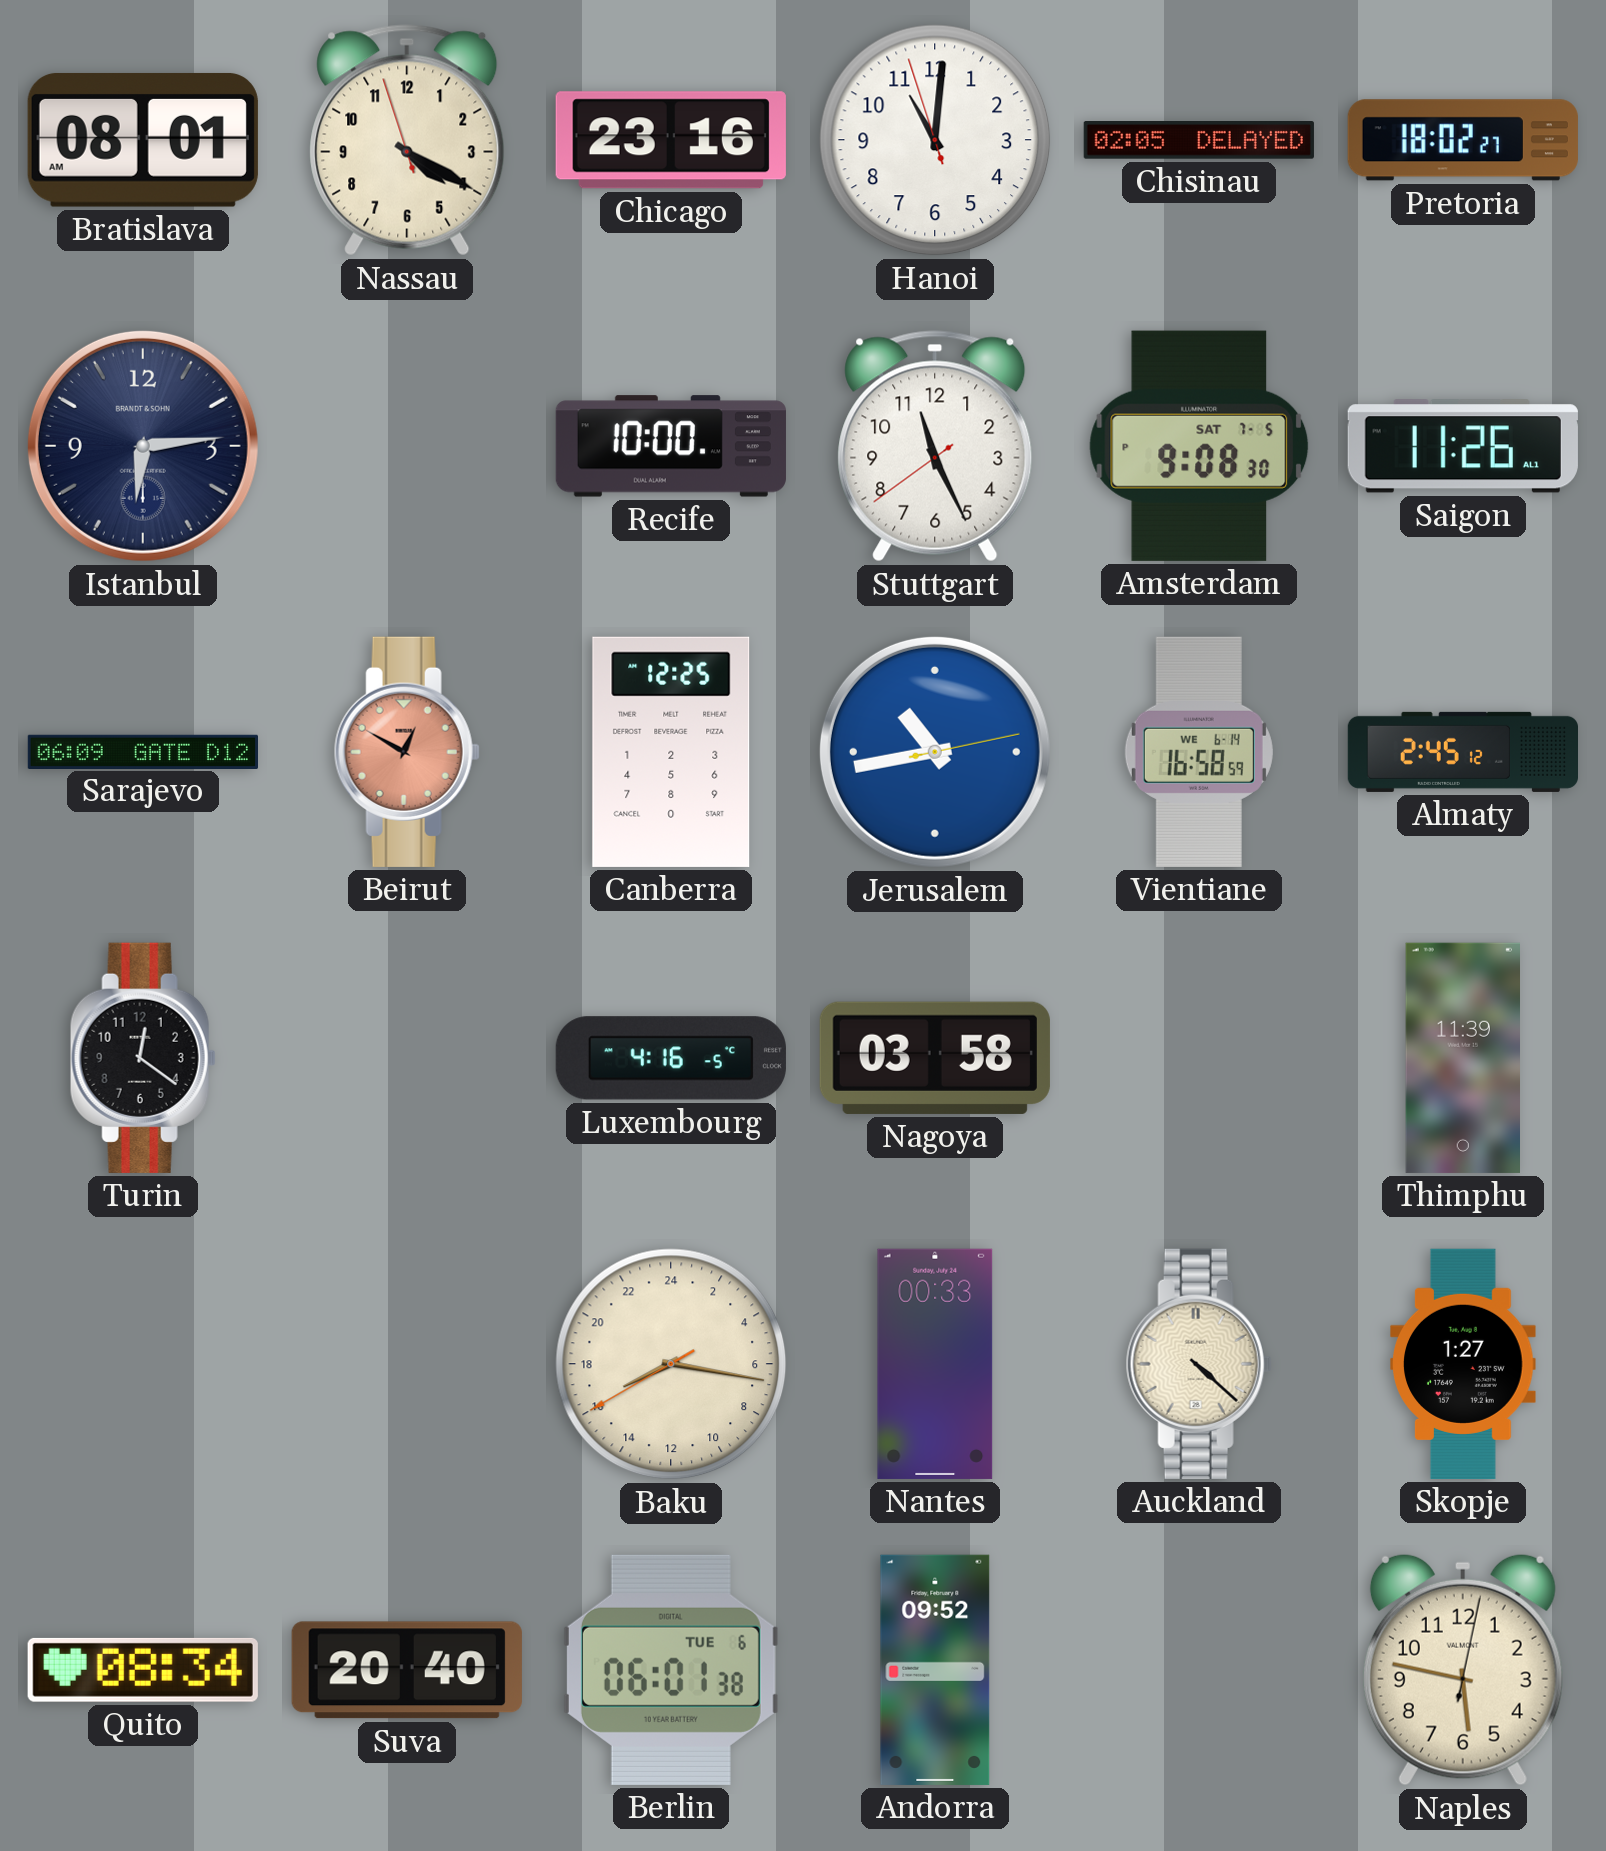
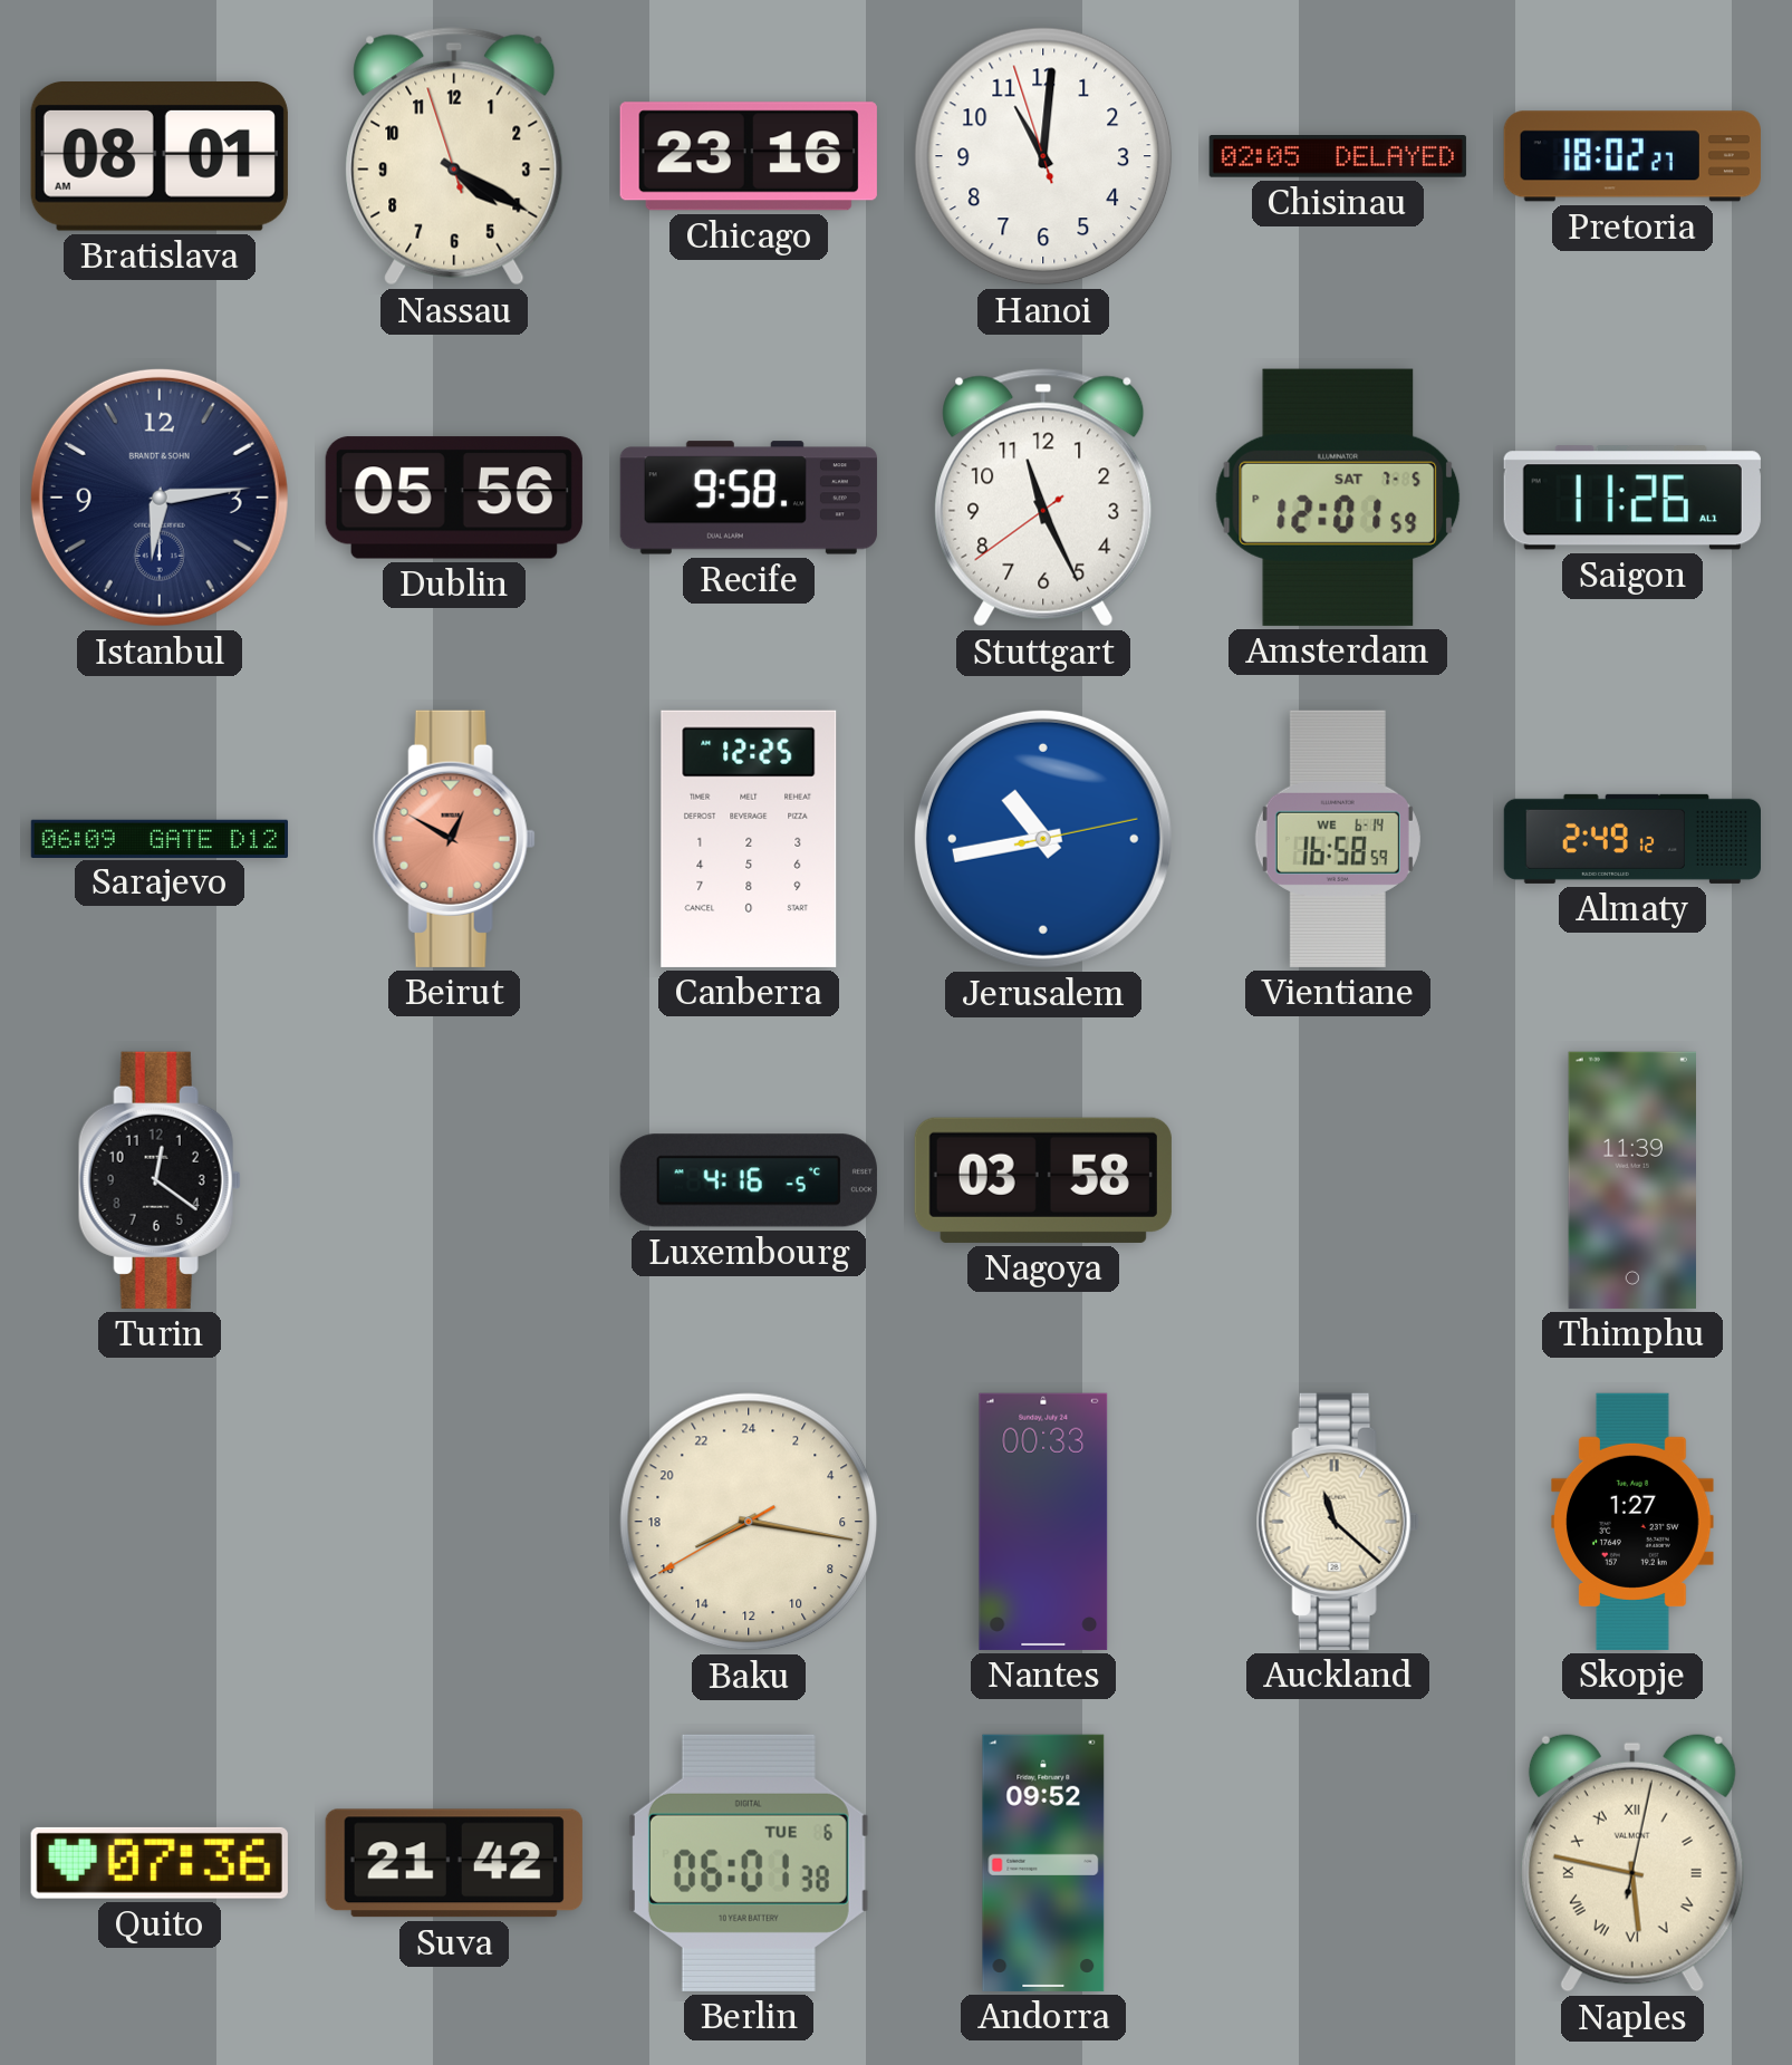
Dublin: none -> 05:56
Recife: 10:00 -> 9:58
Amsterdam: 9:08 -> 12:01
Almaty: 2:45 -> 2:49
Auckland: 4:22 -> 11:22
Quito: 08:34 -> 07:36
Suva: 20:40 -> 21:42
Naples numerals: Arabic -> Roman
